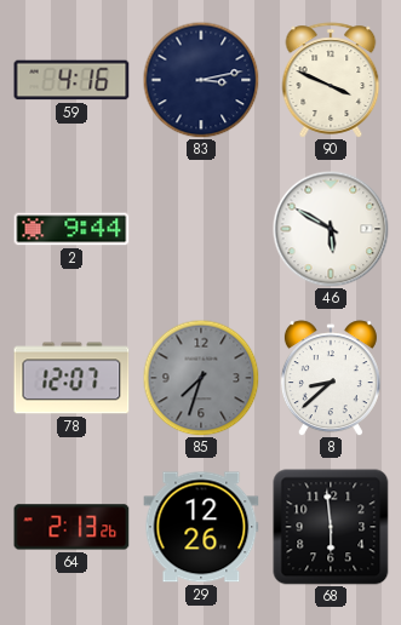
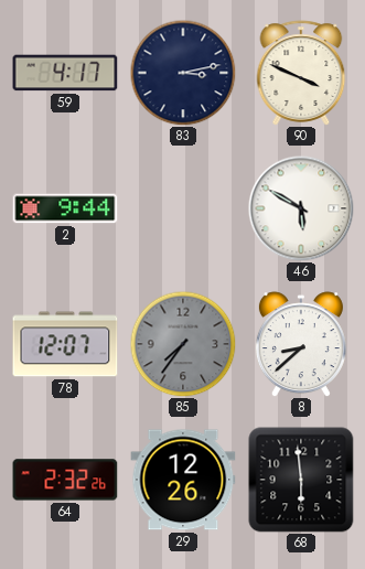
59: 4:16 -> 4:17
85: 7:33 -> 7:36
64: 2:13 -> 2:32
